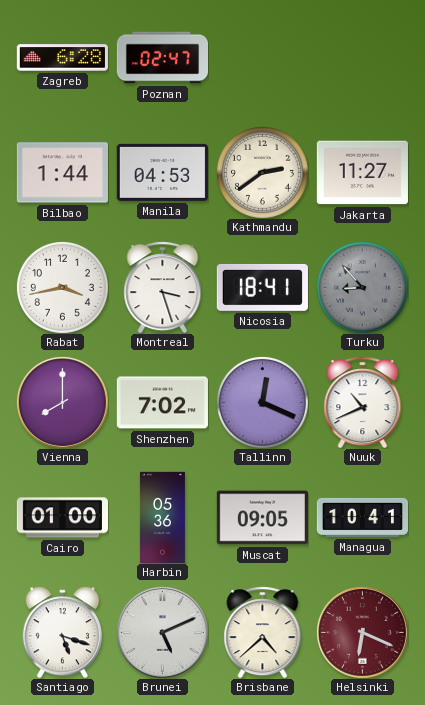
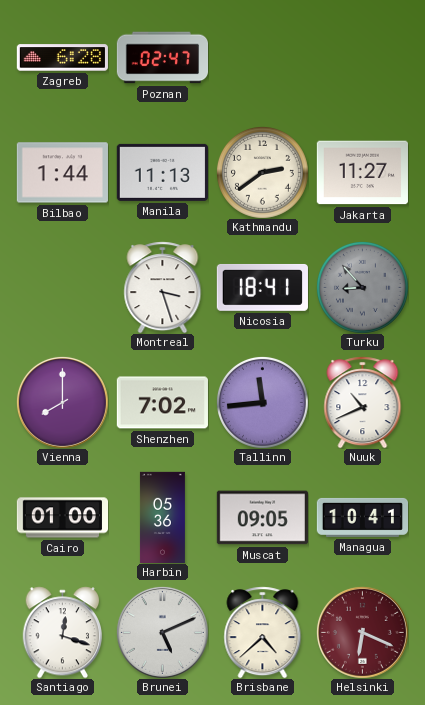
Manila: 04:53 -> 11:13
Rabat: 3:43 -> none
Tallinn: 12:19 -> 11:44
Santiago: 5:18 -> 12:18
